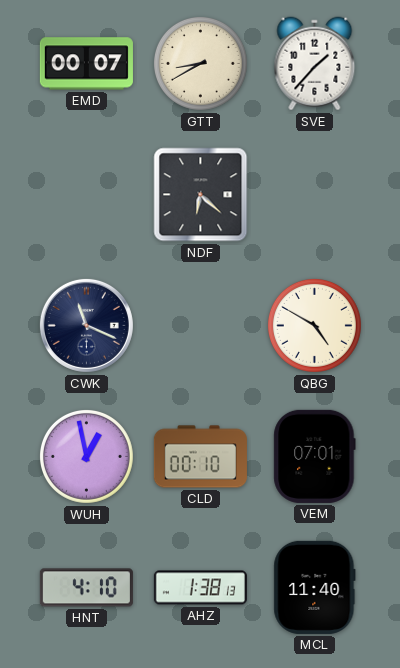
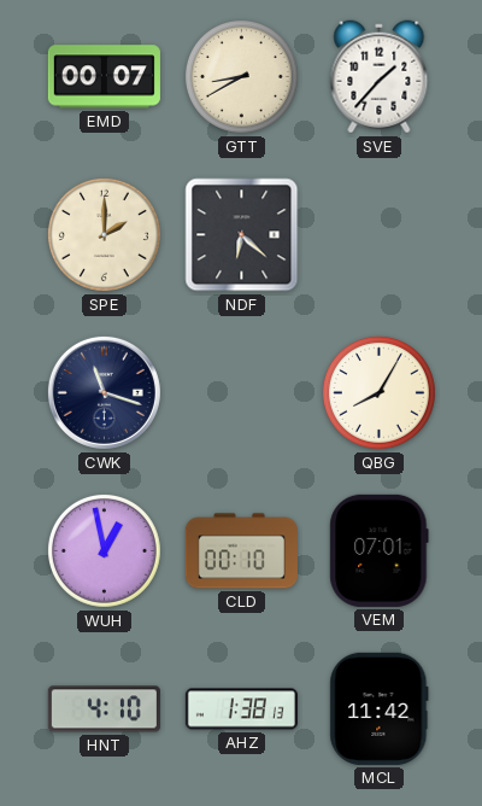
SPE: none -> 2:00
CWK: 11:19 -> 11:18
QBG: 4:50 -> 8:05
MCL: 11:40 -> 11:42
